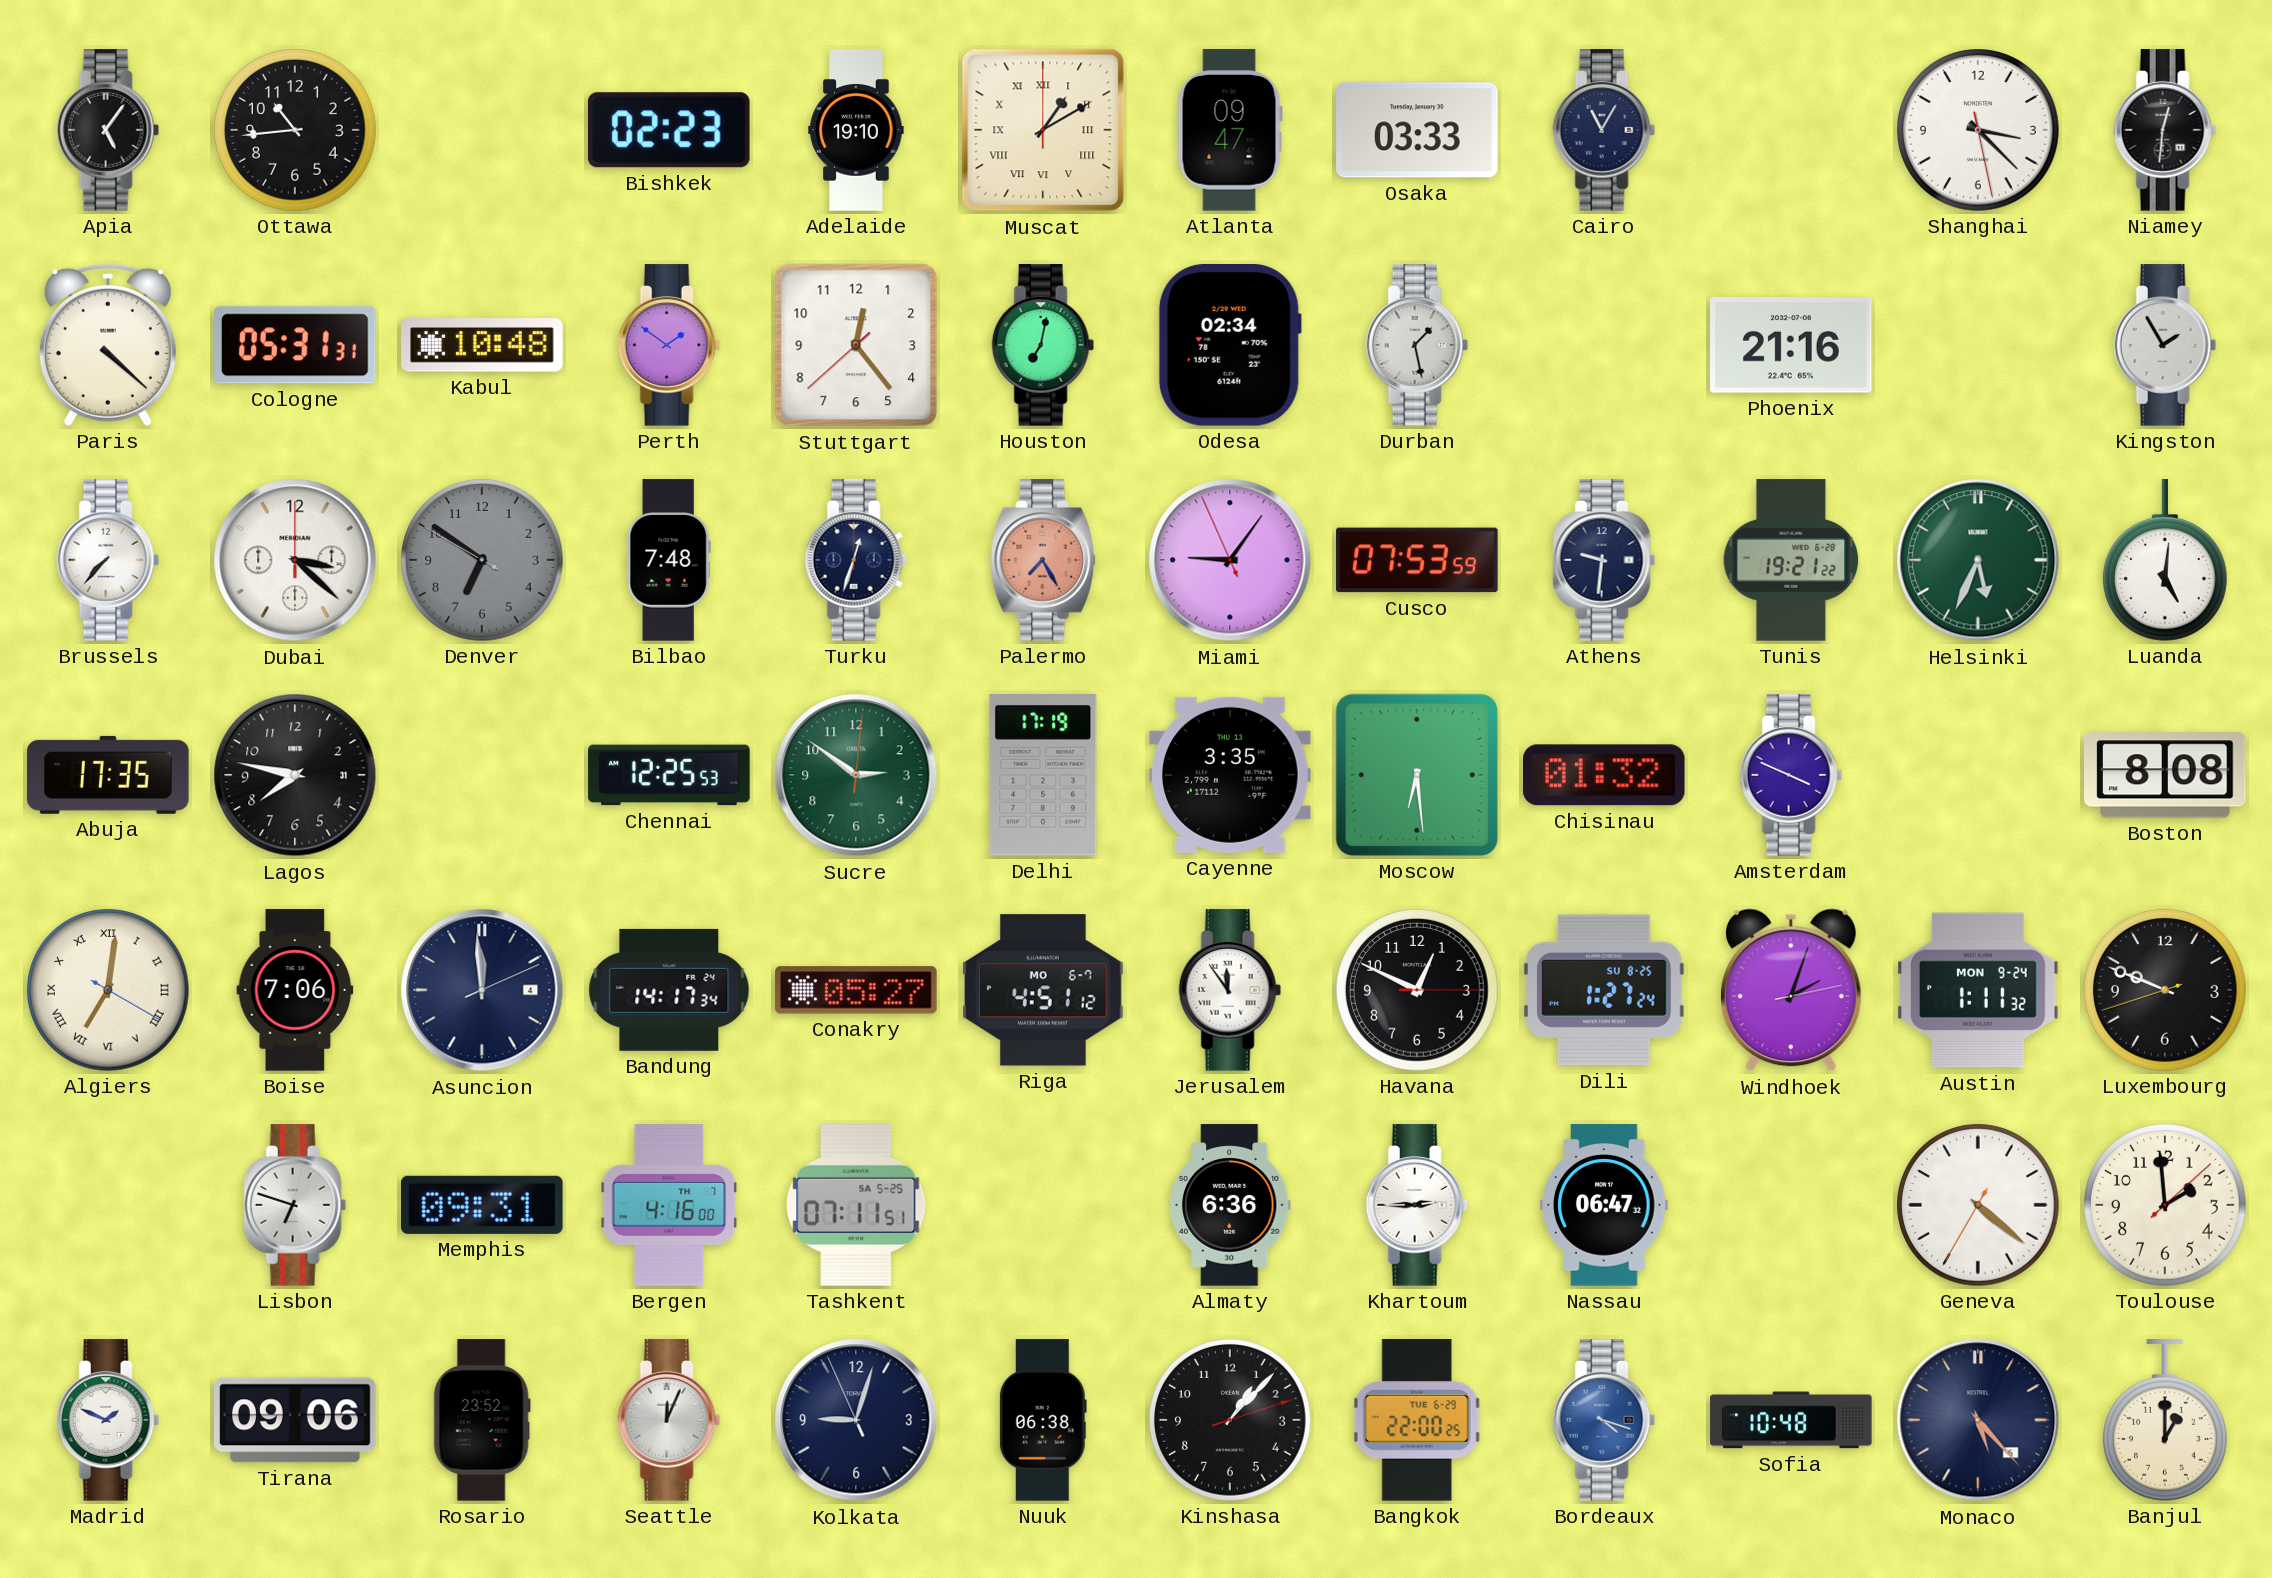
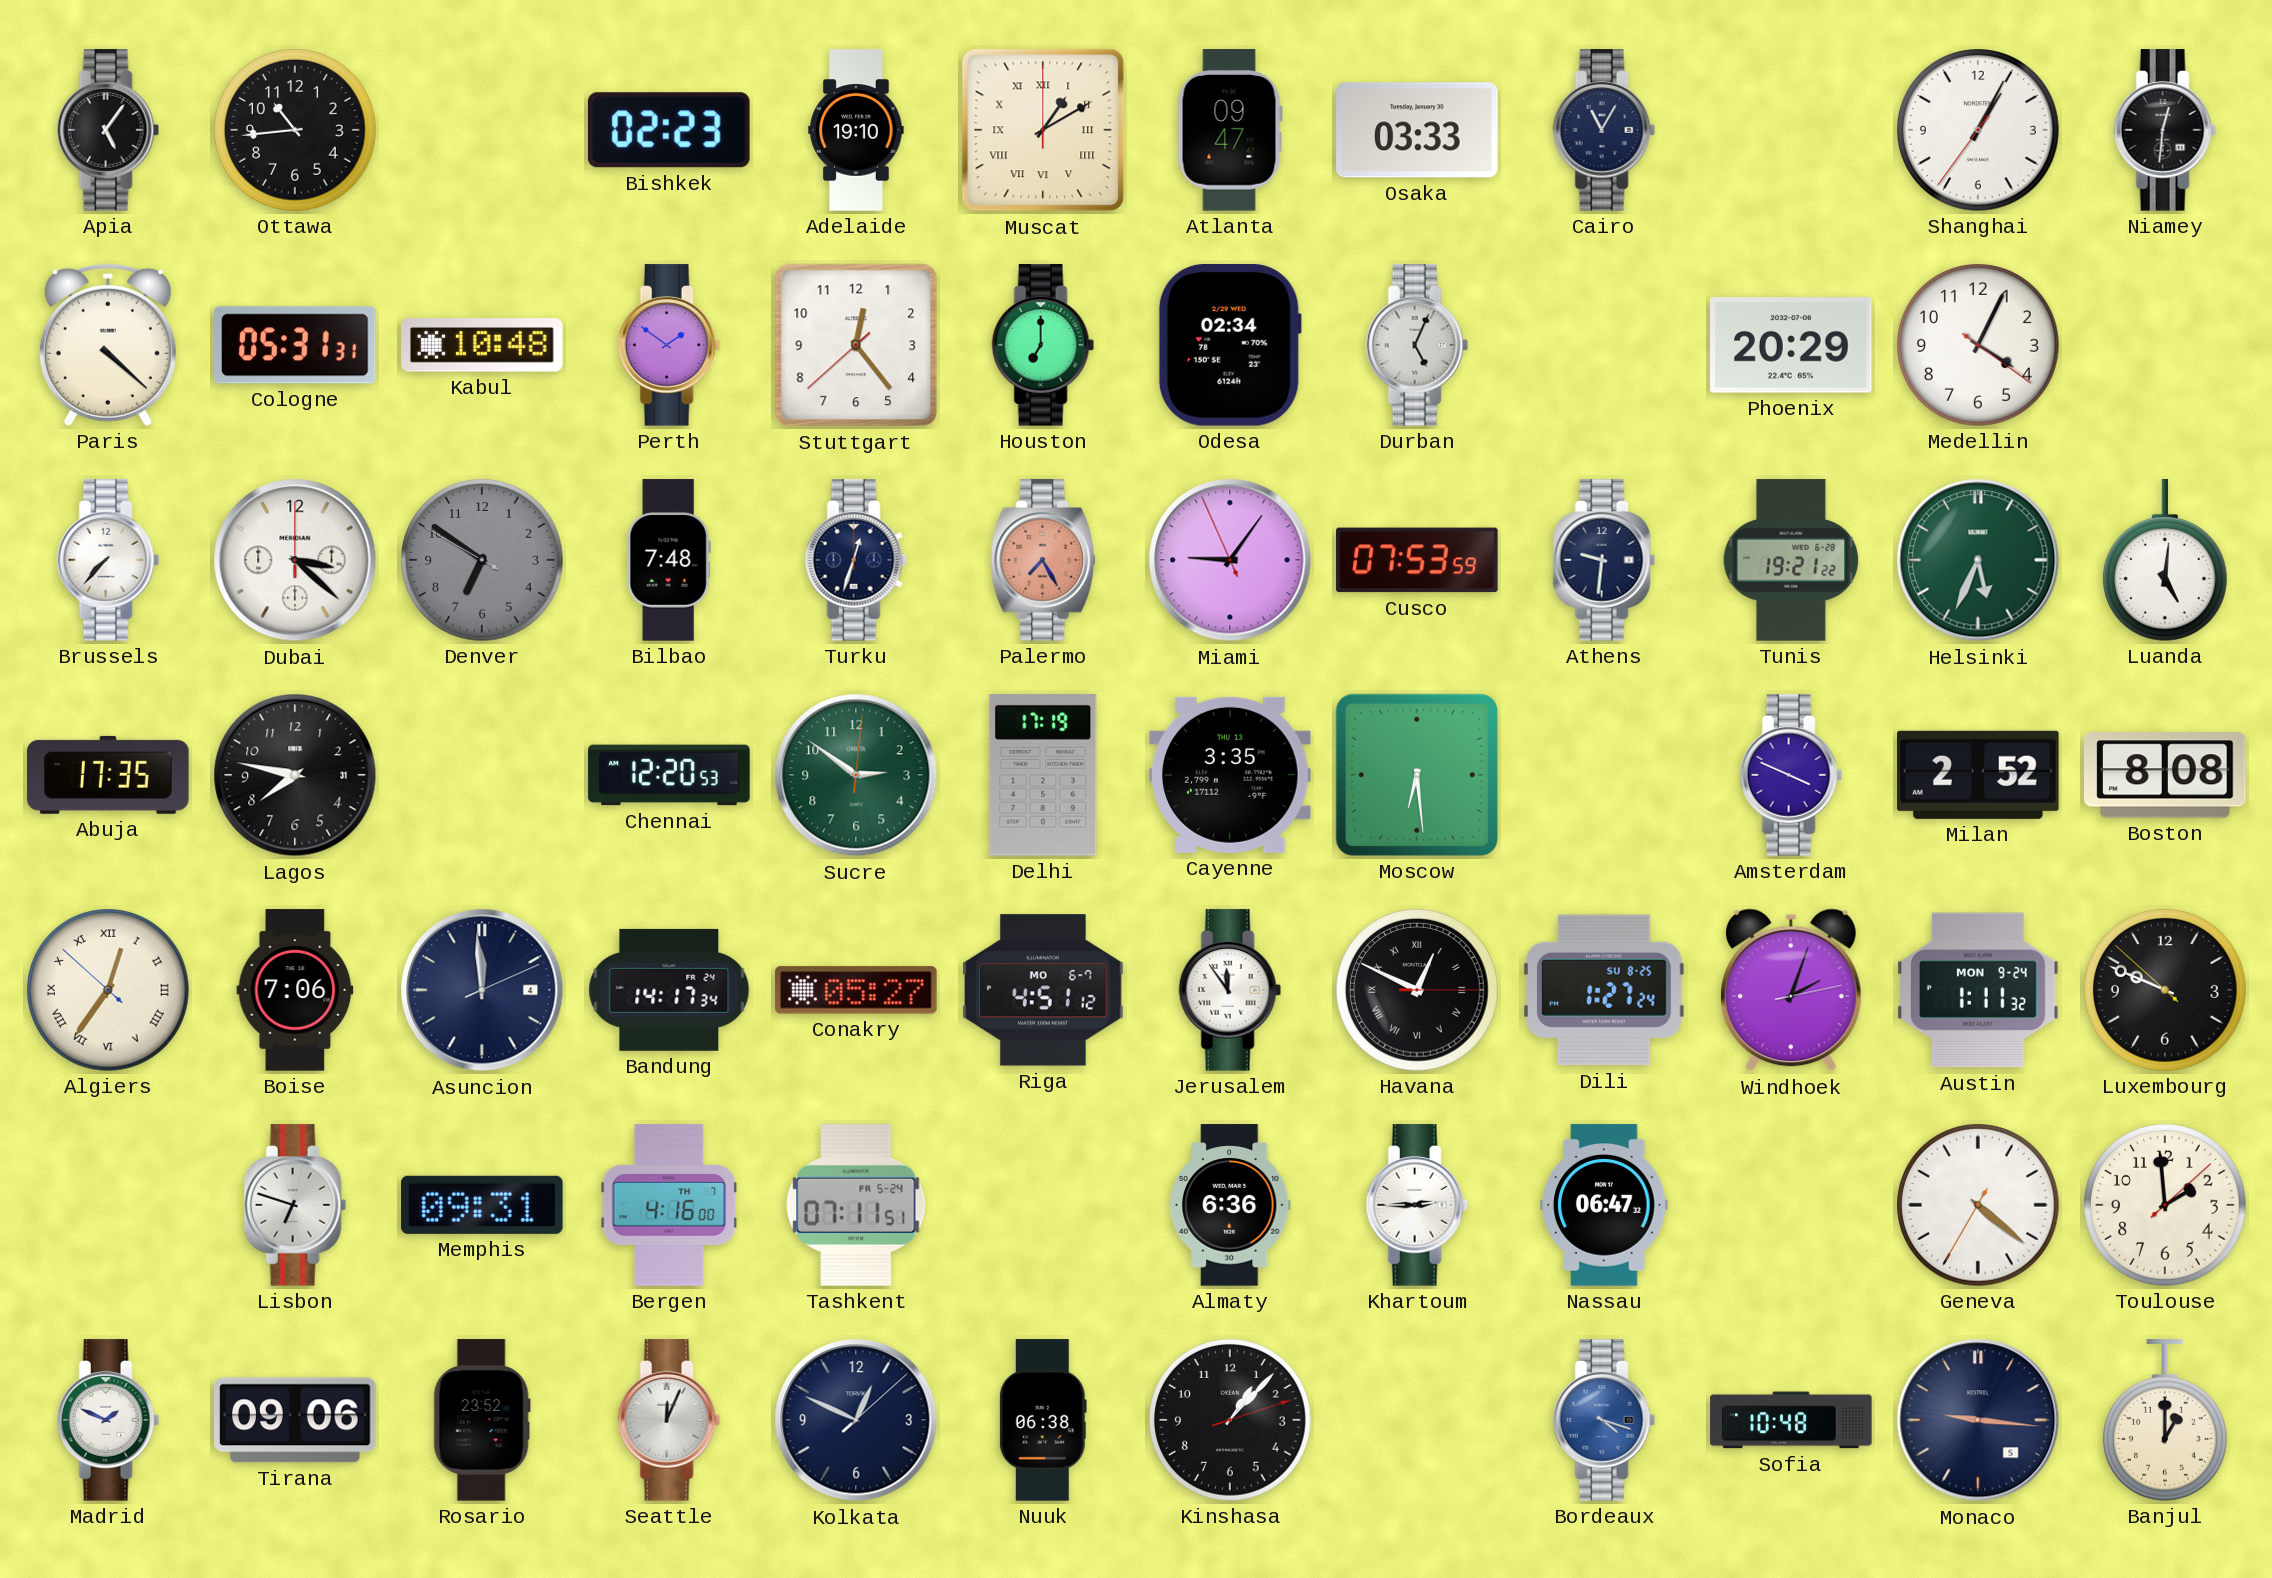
Shanghai: 3:22 -> 1:04
Houston: 7:02 -> 7:00
Durban: 1:28 -> 5:04
Phoenix: 21:16 -> 20:29
Medellin: none -> 4:04
Kingston: 1:55 -> none
Chennai: 12:25 -> 12:20
Chisinau: 01:32 -> none
Milan: none -> 2:52
Algiers: 7:01 -> 12:35
Havana numerals: Arabic -> Roman
Luxembourg: 9:48:42 -> 9:48:52
Tashkent date: SA 5-25 -> FR 5-24
Kolkata: 9:02 -> 12:49
Bangkok: 22:00 -> none
Monaco: 5:23 -> 9:16
